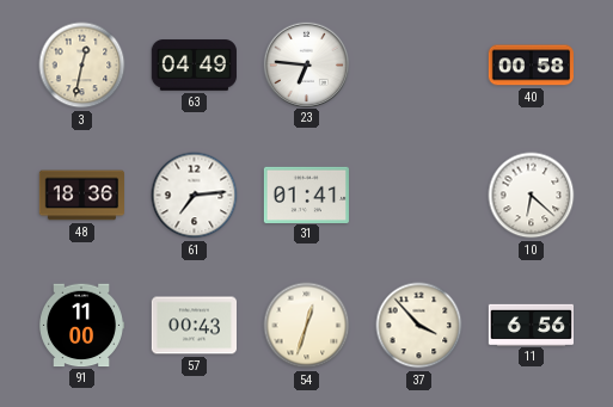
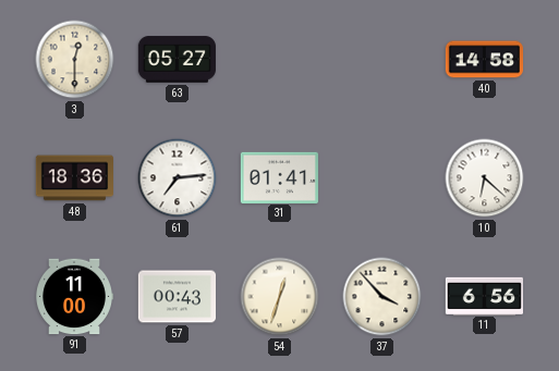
3: 12:32 -> 12:30
63: 04:49 -> 05:27
23: 6:46 -> none
40: 00:58 -> 14:58
